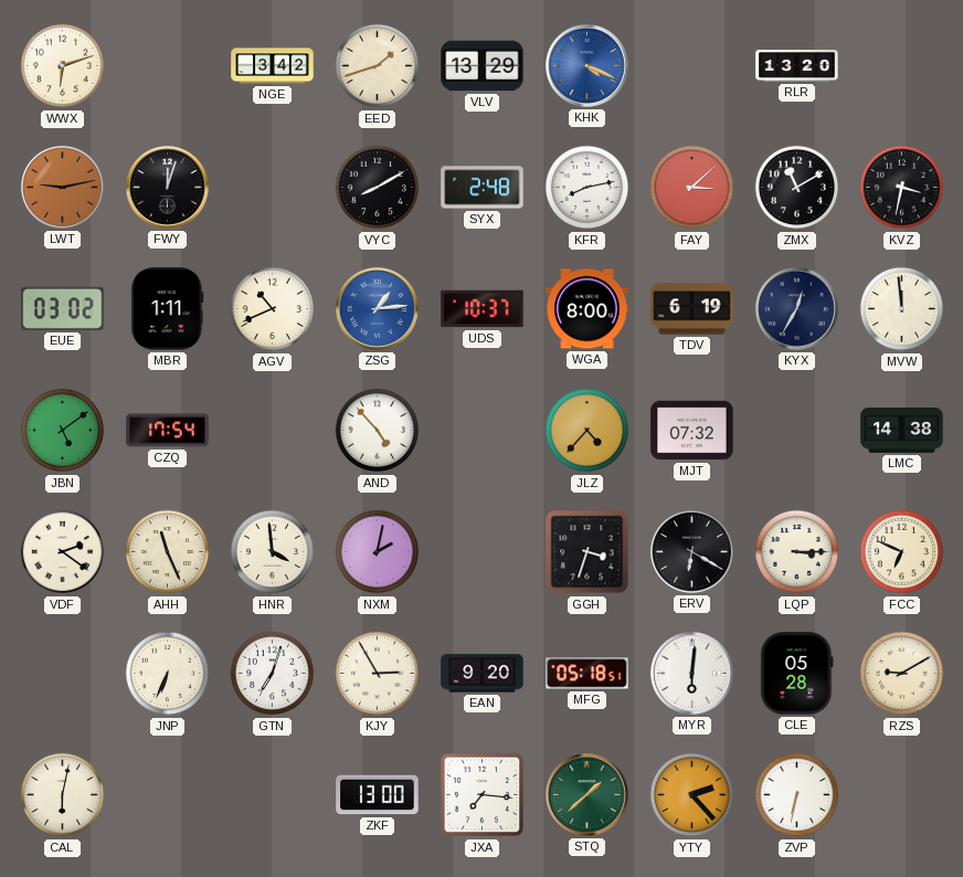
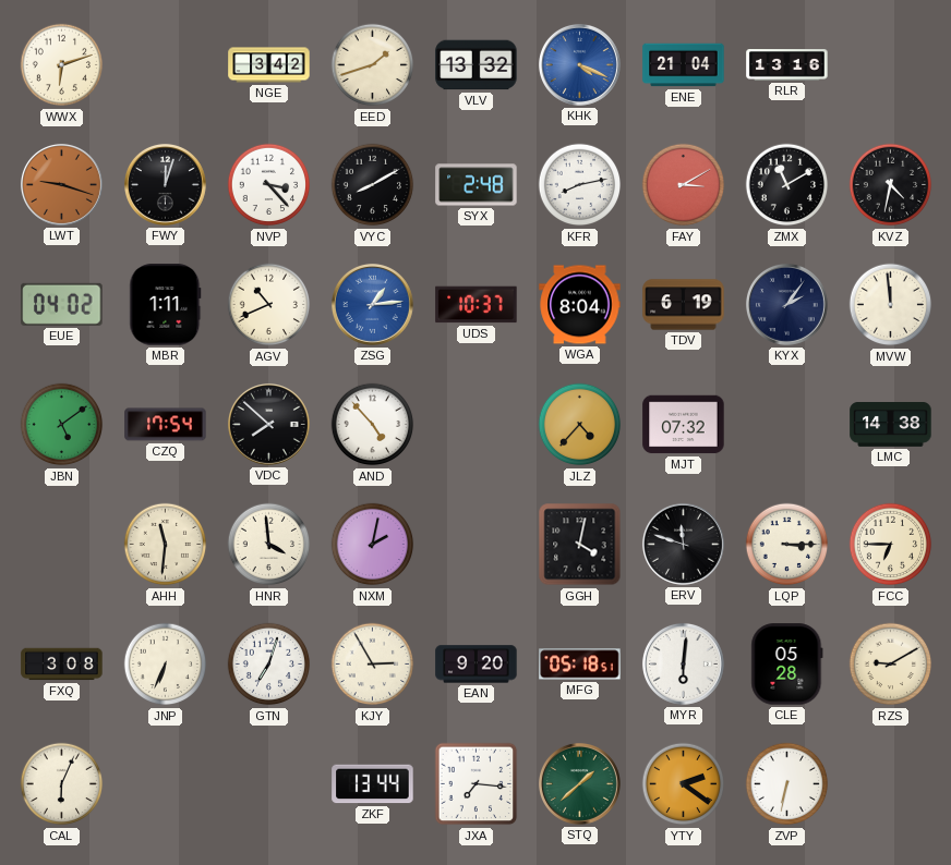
VLV: 13:29 -> 13:32
ENE: none -> 21:04
RLR: 13:20 -> 13:16
LWT: 9:13 -> 9:18
NVP: none -> 3:23
FAY: 3:08 -> 3:10
KVZ: 3:32 -> 4:32
EUE: 03:02 -> 04:02
WGA: 8:00 -> 8:04
KYX: 12:35 -> 2:06
VDC: none -> 7:52
VDF: 2:21 -> none
AHH: 11:26 -> 11:31
GGH: 3:33 -> 4:02
ERV: 6:20 -> 11:48
FCC: 6:49 -> 6:45
FXQ: none -> 3:08
CAL: 6:02 -> 6:04
ZKF: 13:00 -> 13:44
YTY: 2:23 -> 2:21
